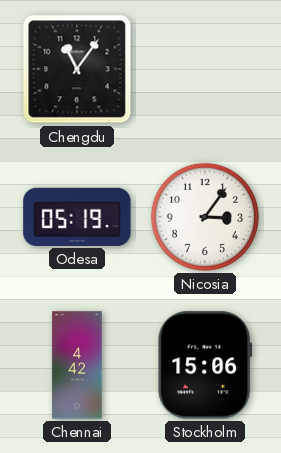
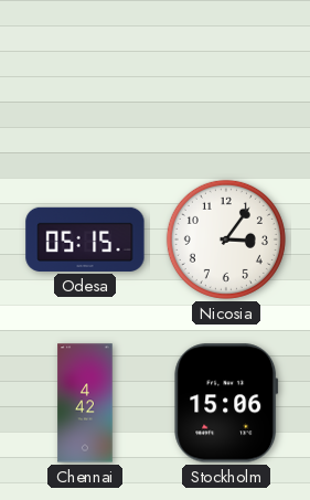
Chengdu: 11:06 -> none
Odesa: 05:19 -> 05:15
